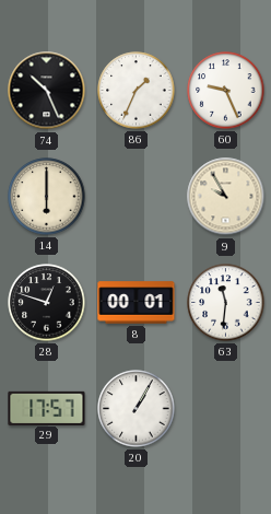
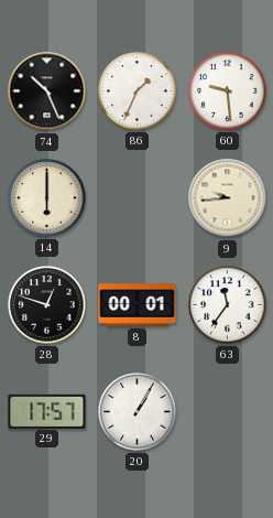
60: 9:26 -> 9:29
9: 9:55 -> 9:44
63: 11:31 -> 11:36
